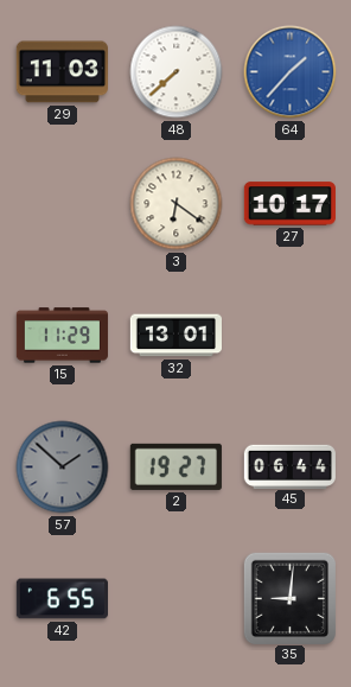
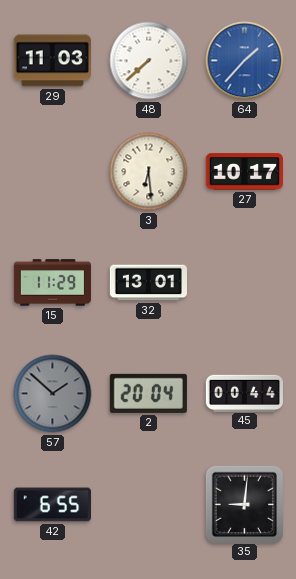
3: 6:21 -> 6:29
2: 19:27 -> 20:04
45: 06:44 -> 00:44
